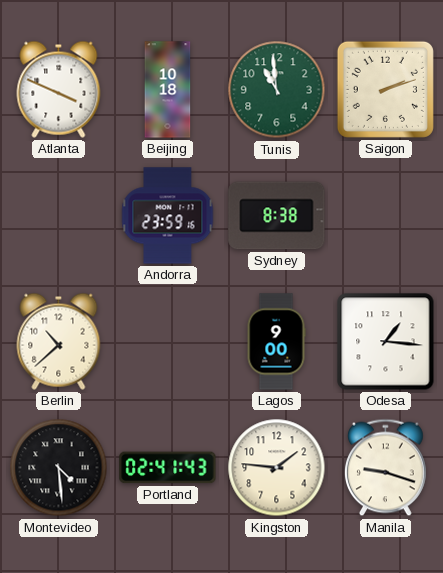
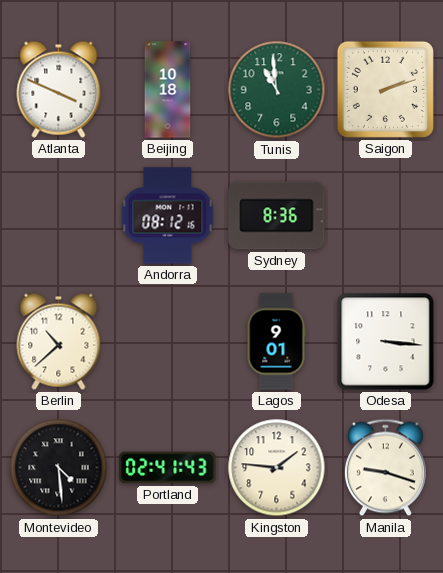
Andorra: 23:59 -> 08:12
Sydney: 8:38 -> 8:36
Lagos: 9:00 -> 9:01
Odesa: 1:16 -> 3:16
